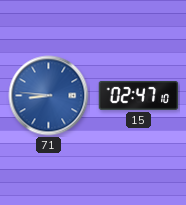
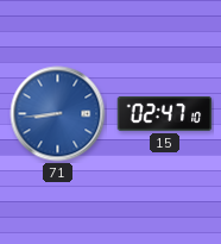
71: 8:46 -> 8:44
